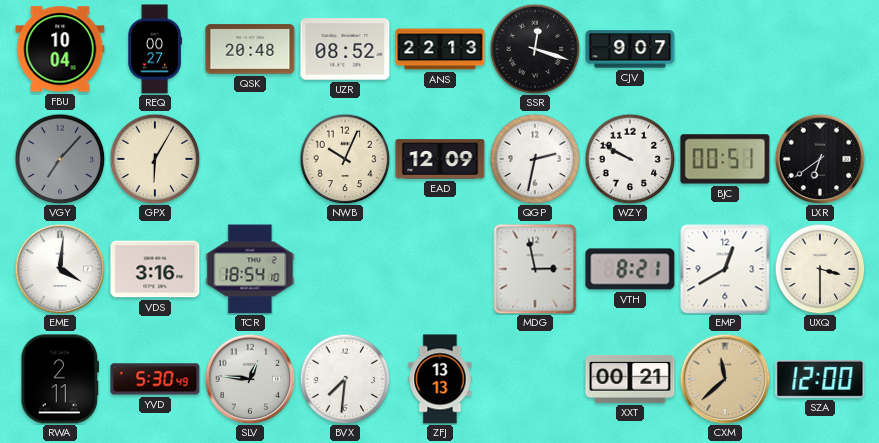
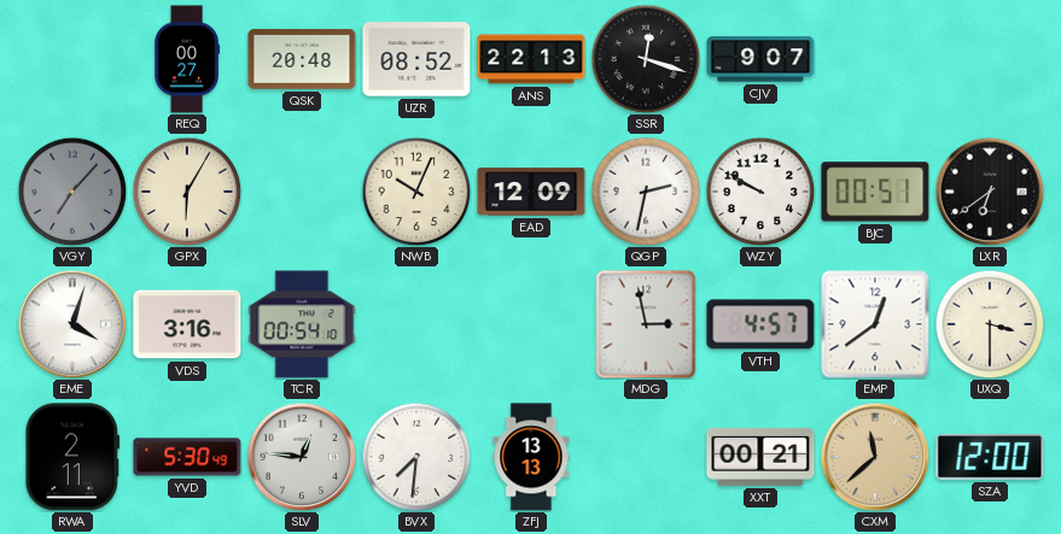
FBU: 10:04 -> none
EME: 4:01 -> 4:03
TCR: 18:54 -> 00:54
VTH: 8:21 -> 4:57
EMP: 12:40 -> 12:39
